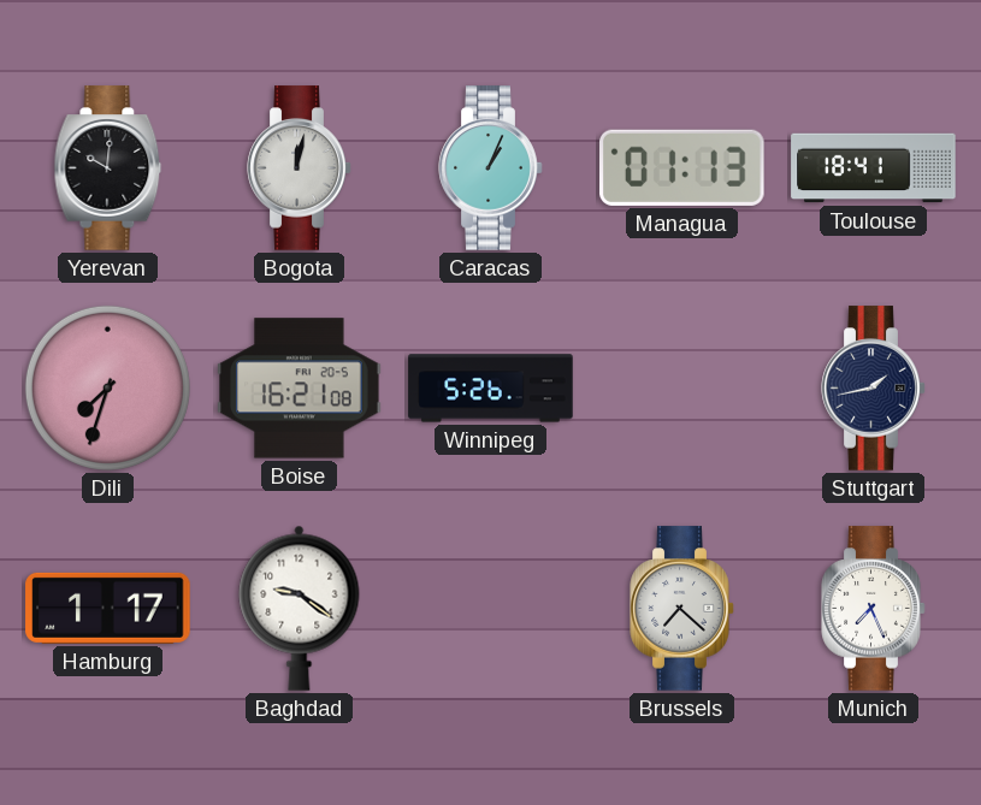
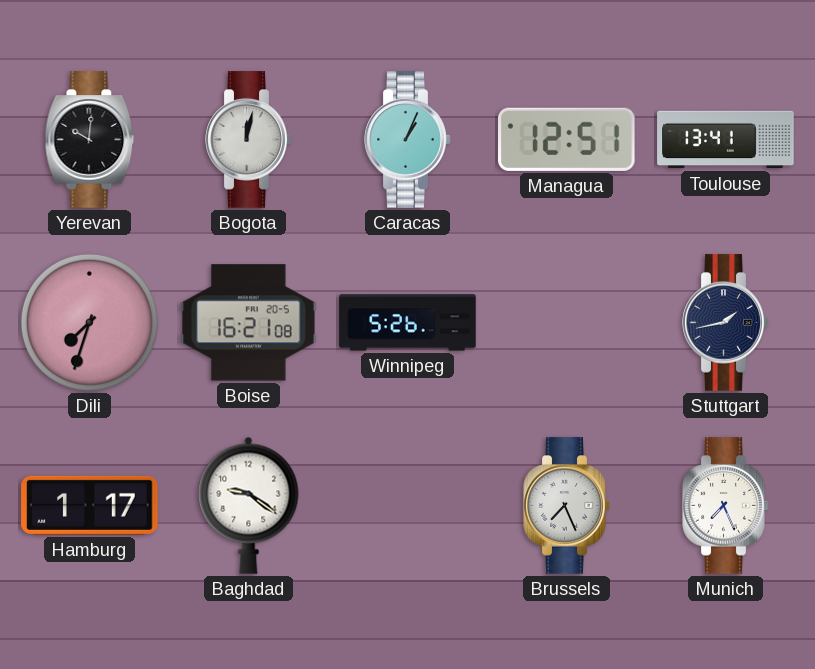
Managua: 01:13 -> 12:51
Toulouse: 18:41 -> 13:41
Brussels: 7:22 -> 7:26
